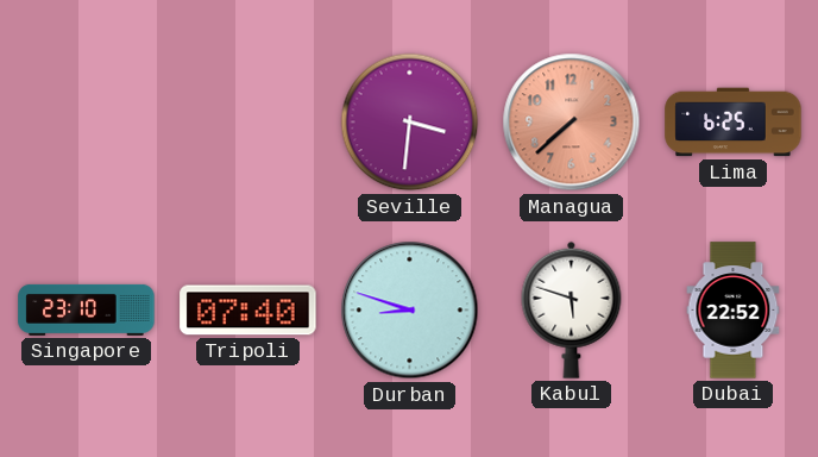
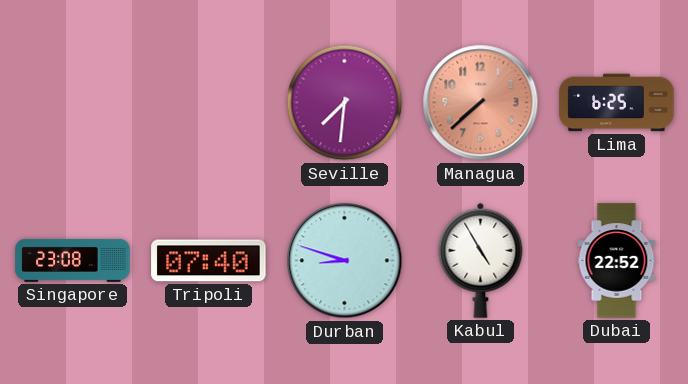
Seville: 3:31 -> 7:31
Singapore: 23:10 -> 23:08
Kabul: 5:48 -> 4:55
